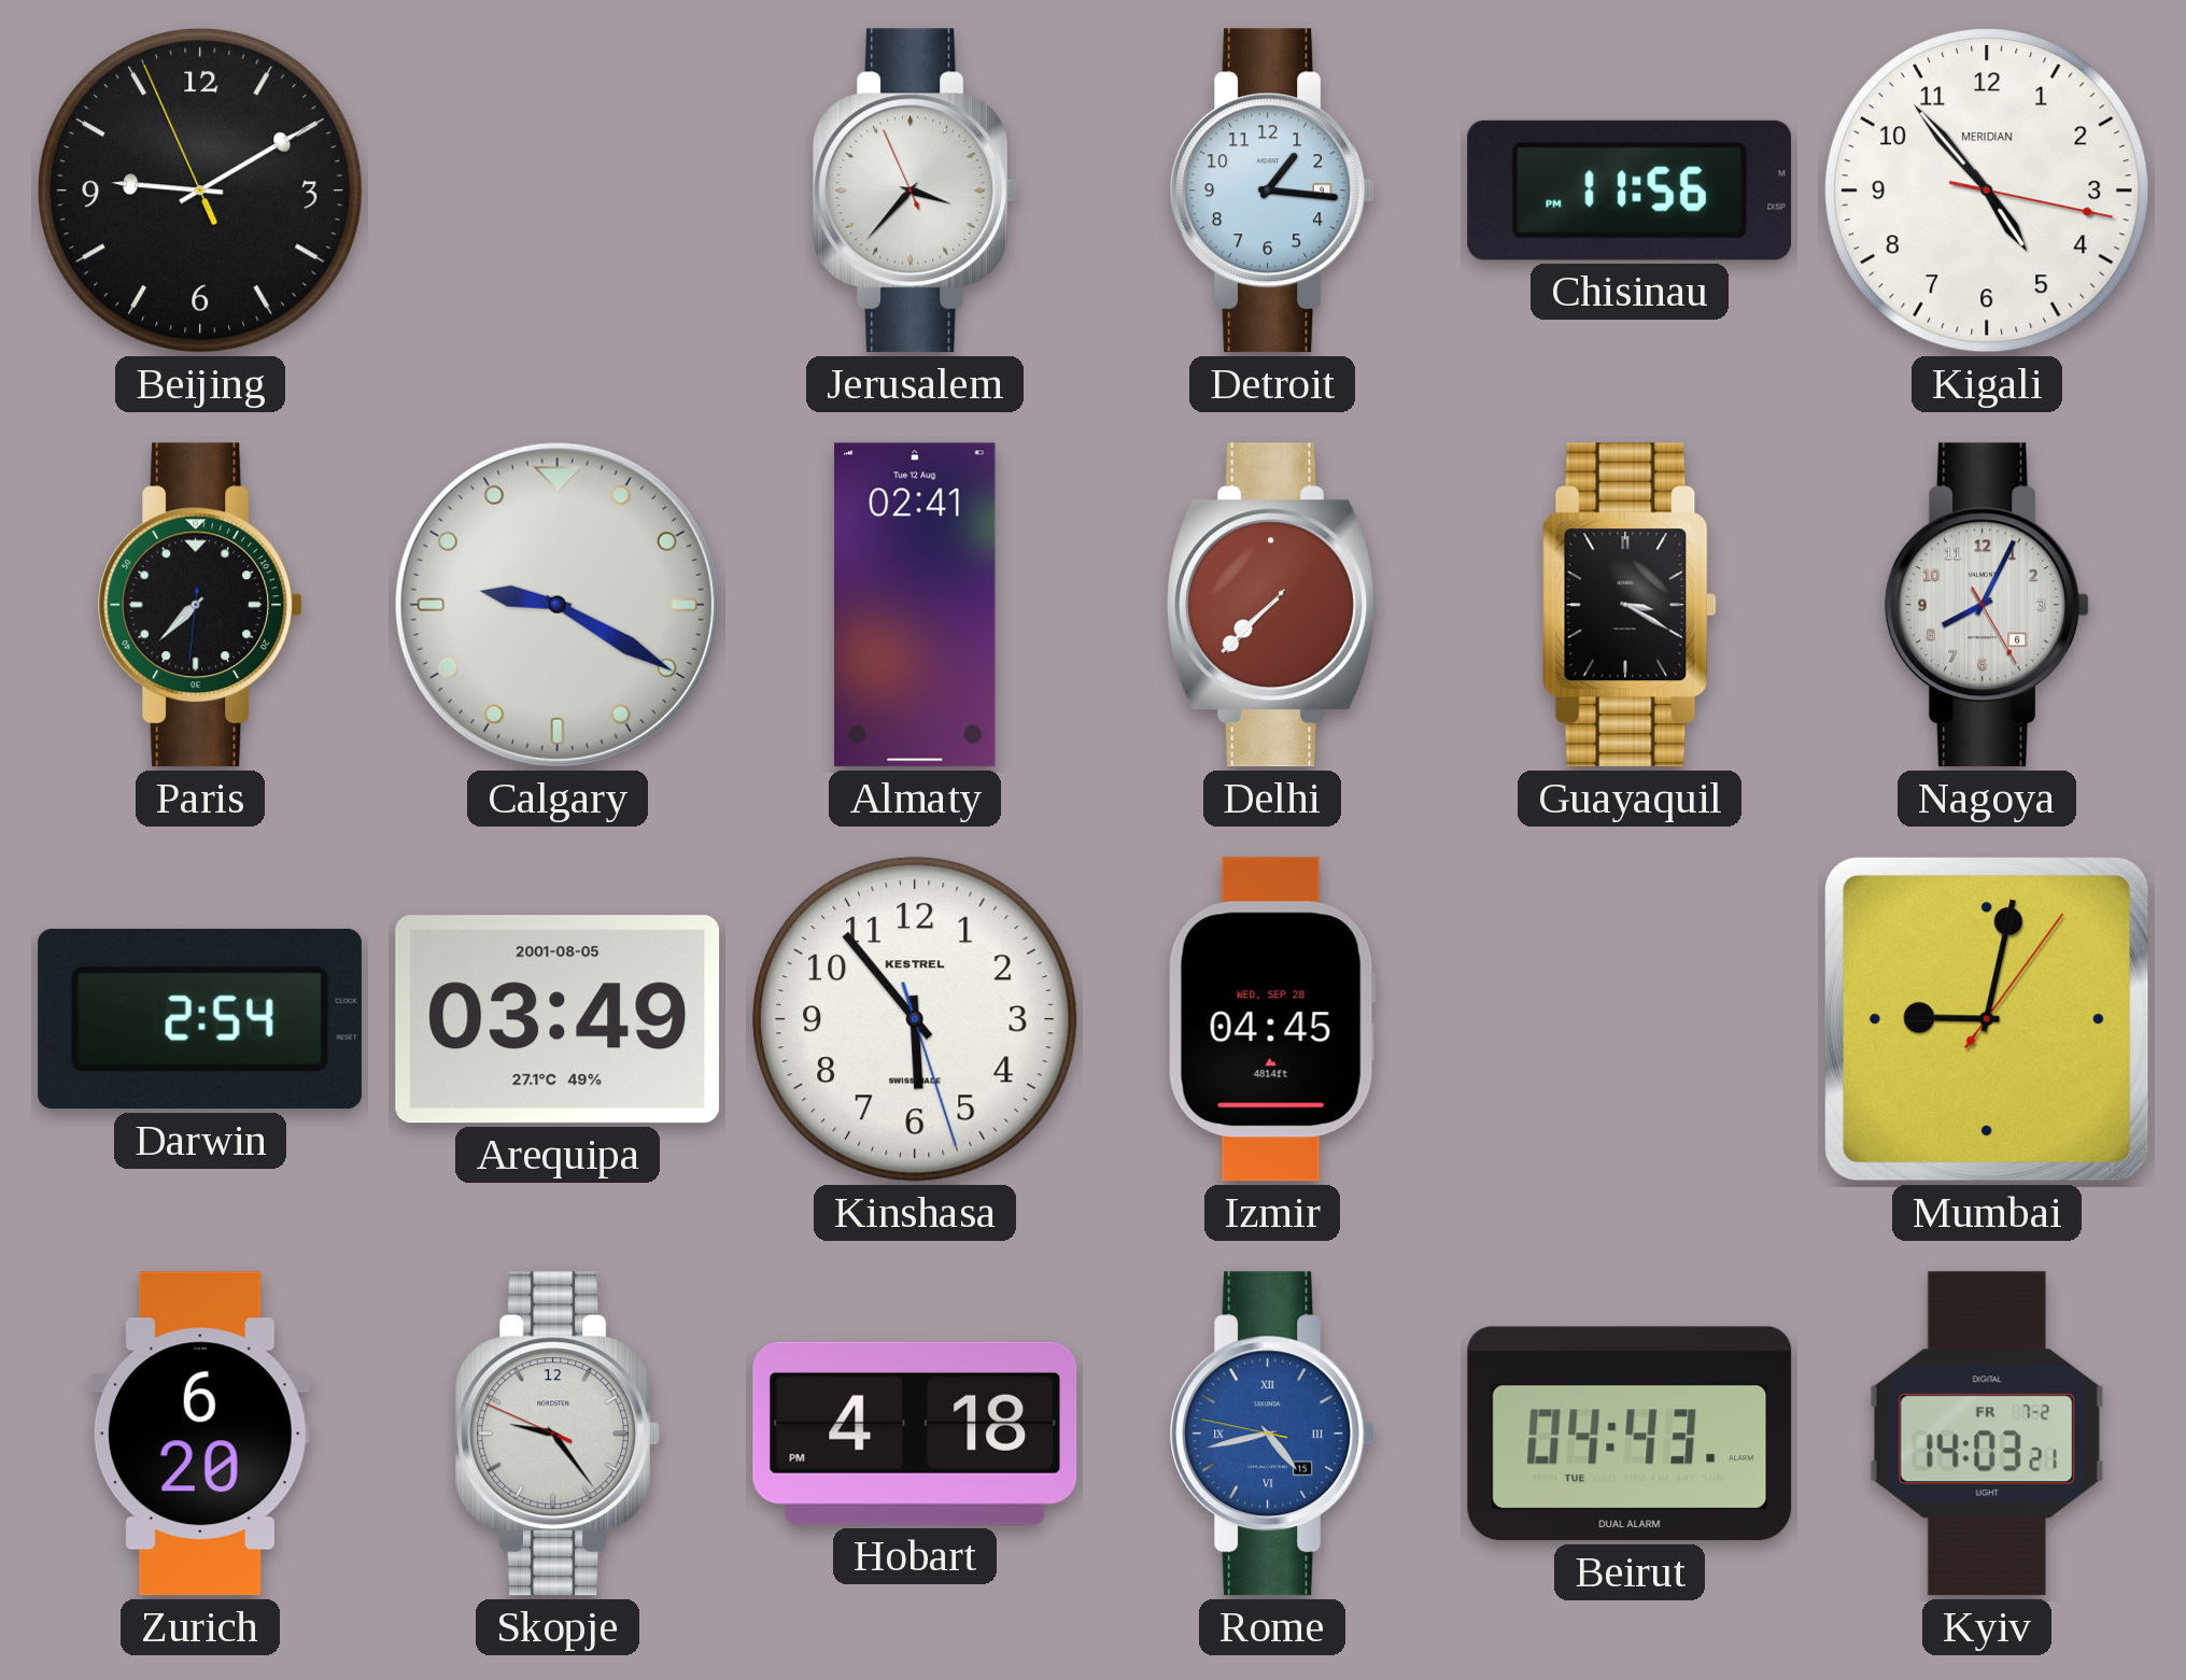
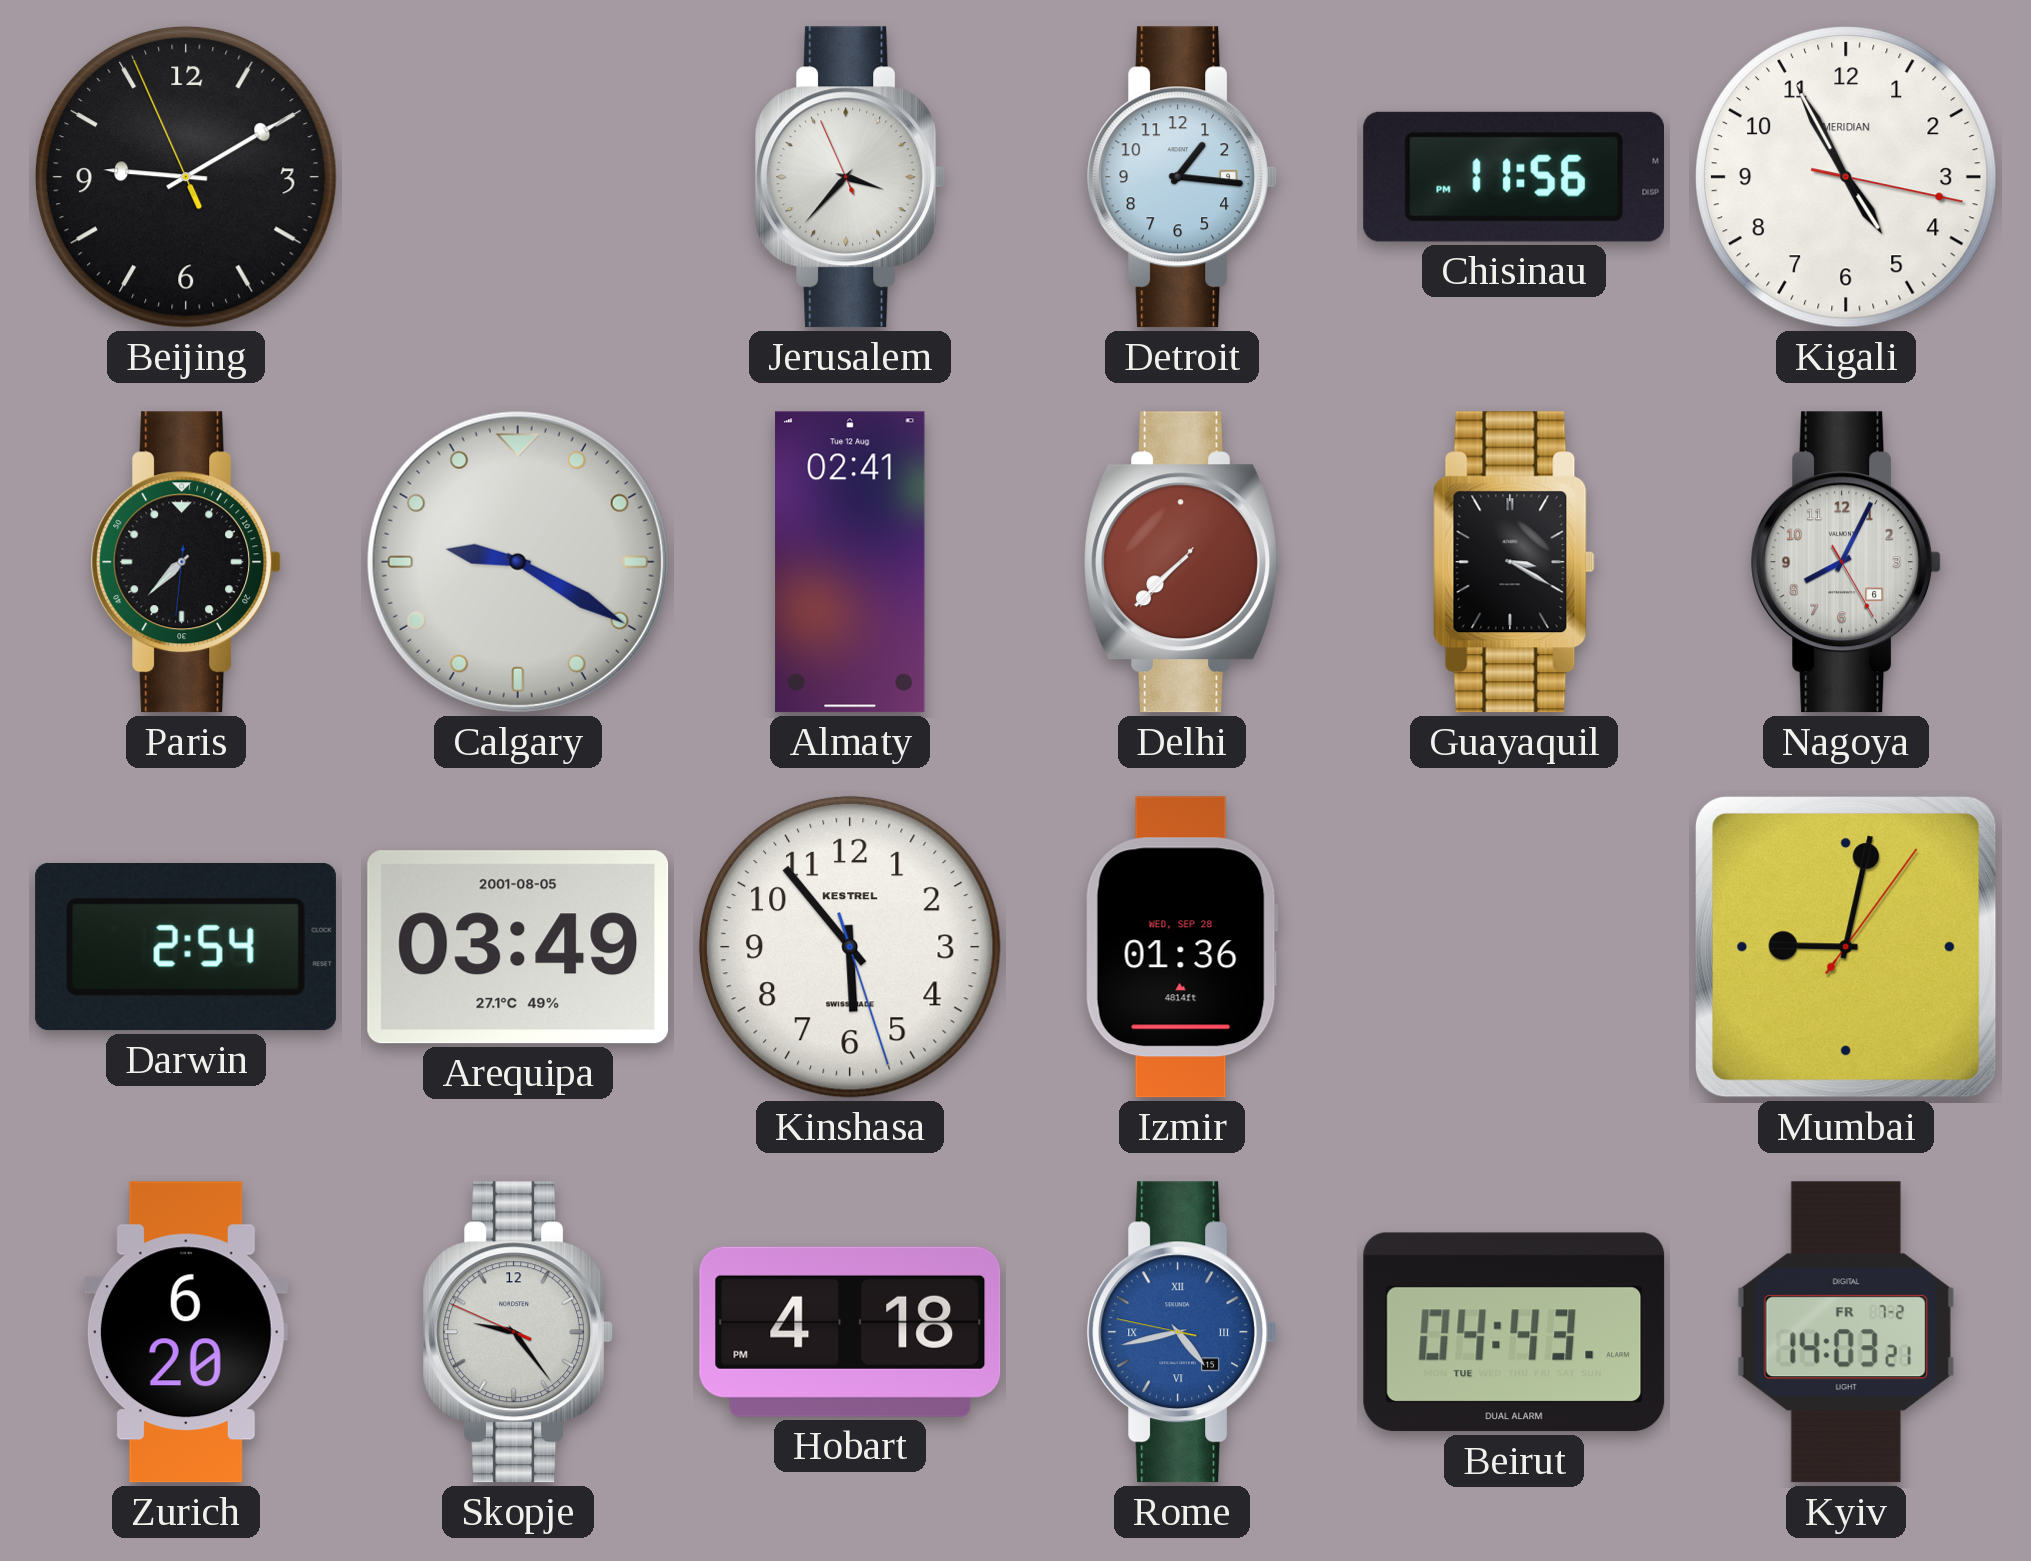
Kigali: 4:53 -> 4:55
Izmir: 04:45 -> 01:36
